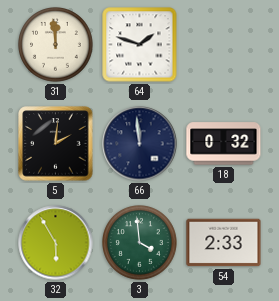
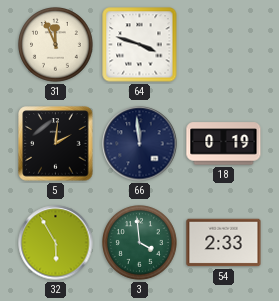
31: 11:59 -> 11:56
64: 1:48 -> 3:48
18: 0:32 -> 0:19
